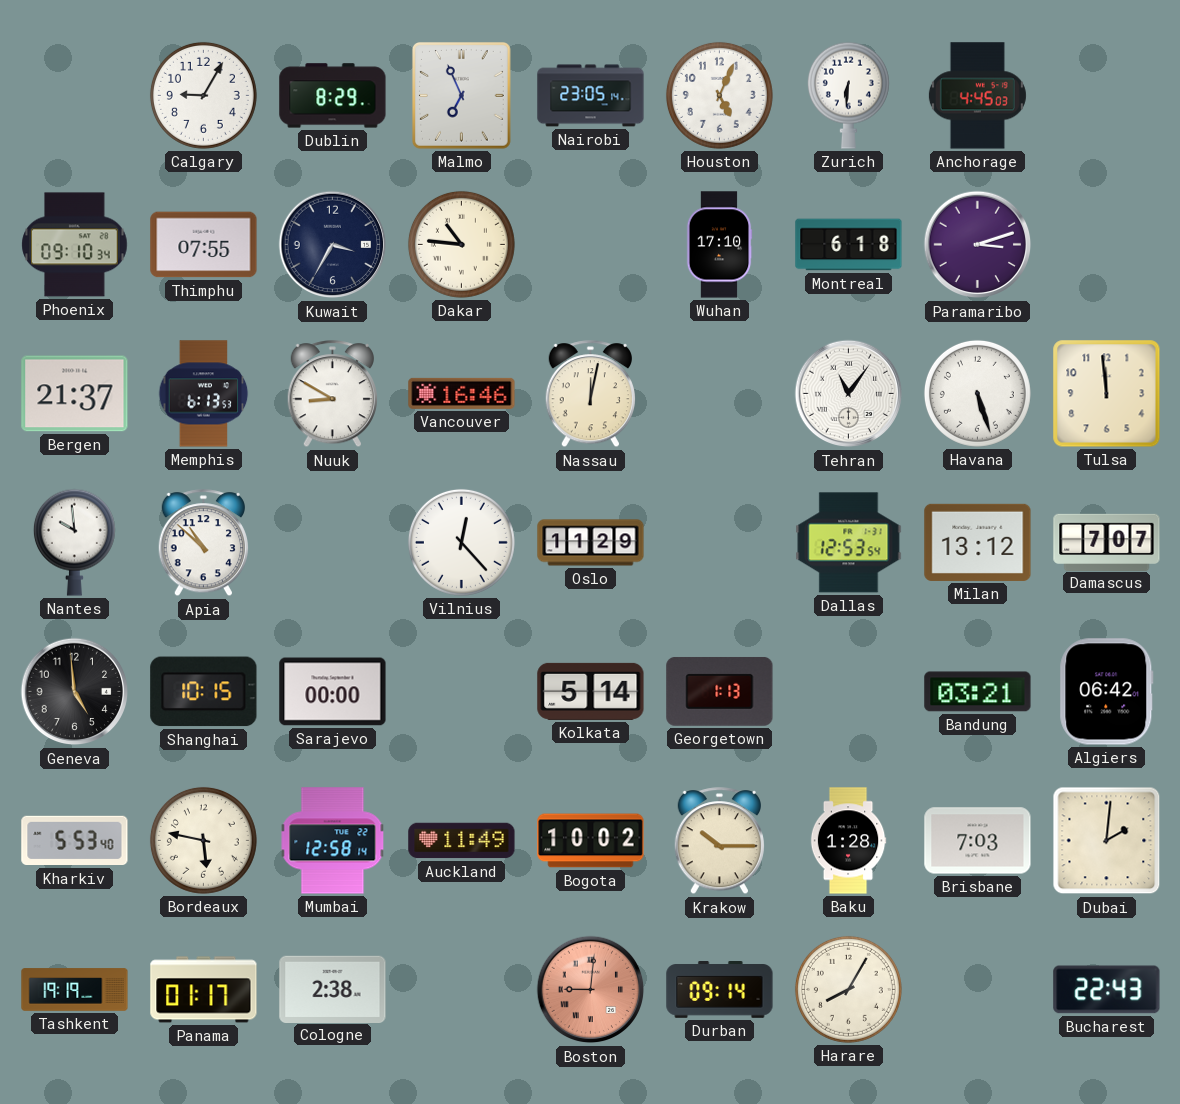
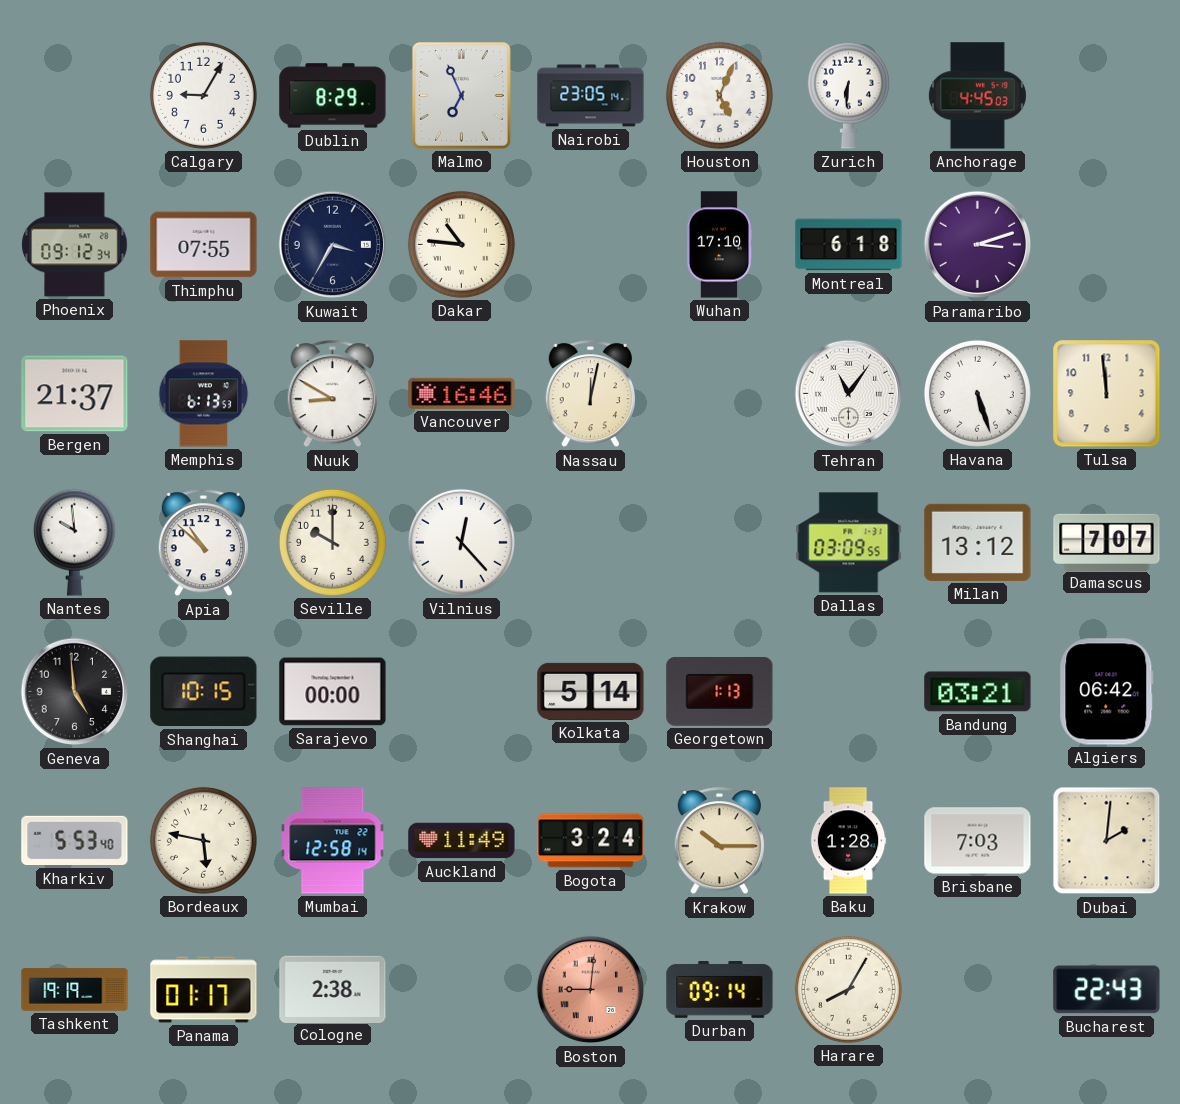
Phoenix: 09:10 -> 09:12
Seville: none -> 10:00
Oslo: 11:29 -> none
Dallas: 12:53 -> 03:09
Bogota: 10:02 -> 3:24
